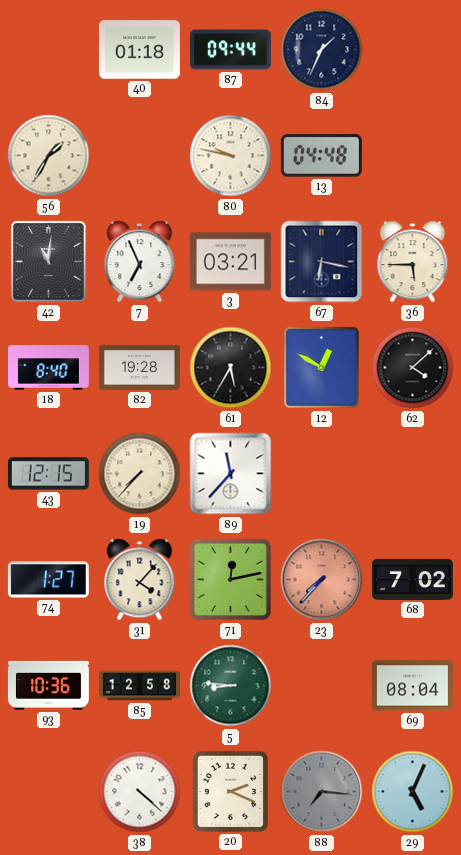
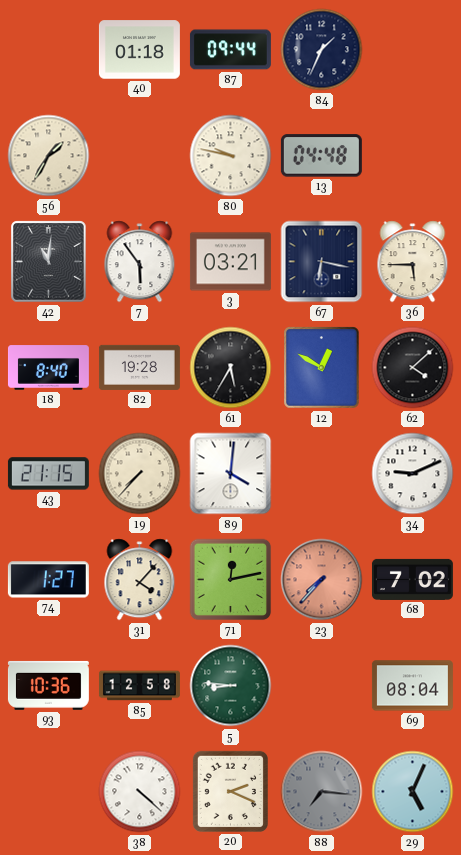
7: 6:56 -> 5:54
43: 12:15 -> 21:15
89: 11:37 -> 4:01
34: none -> 9:11
